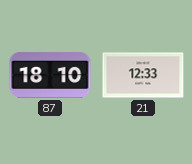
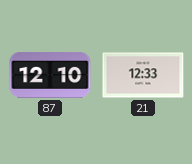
87: 18:10 -> 12:10
